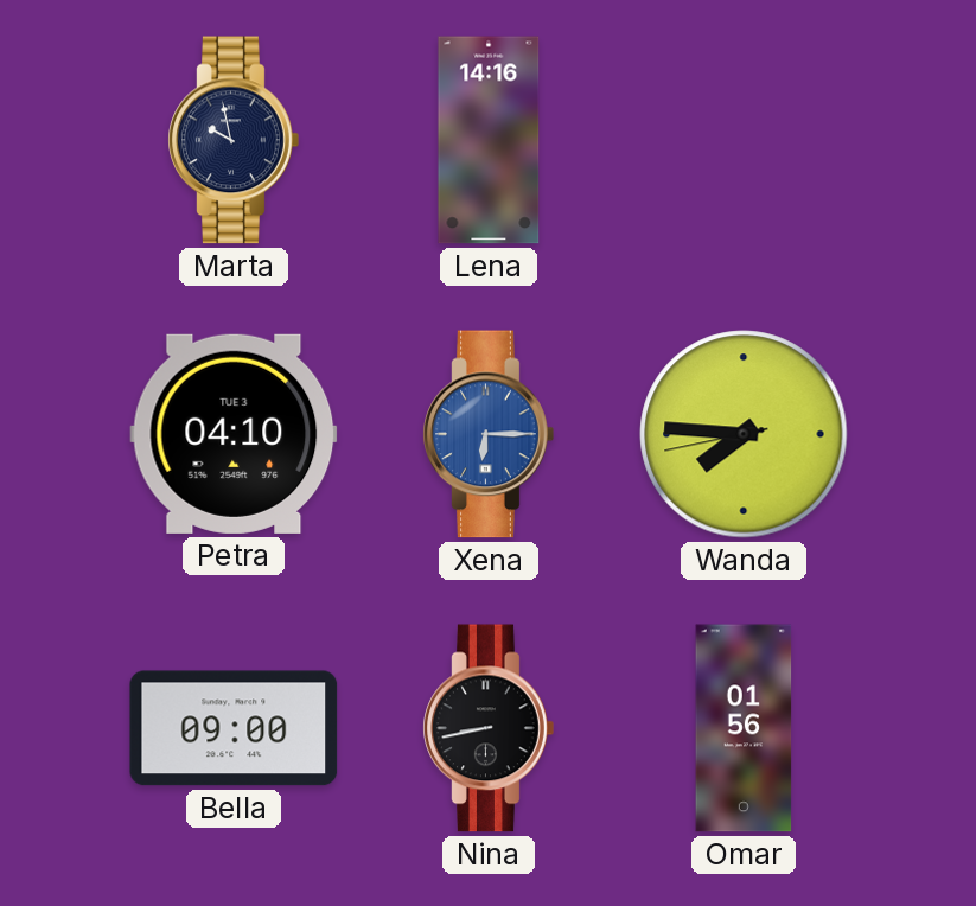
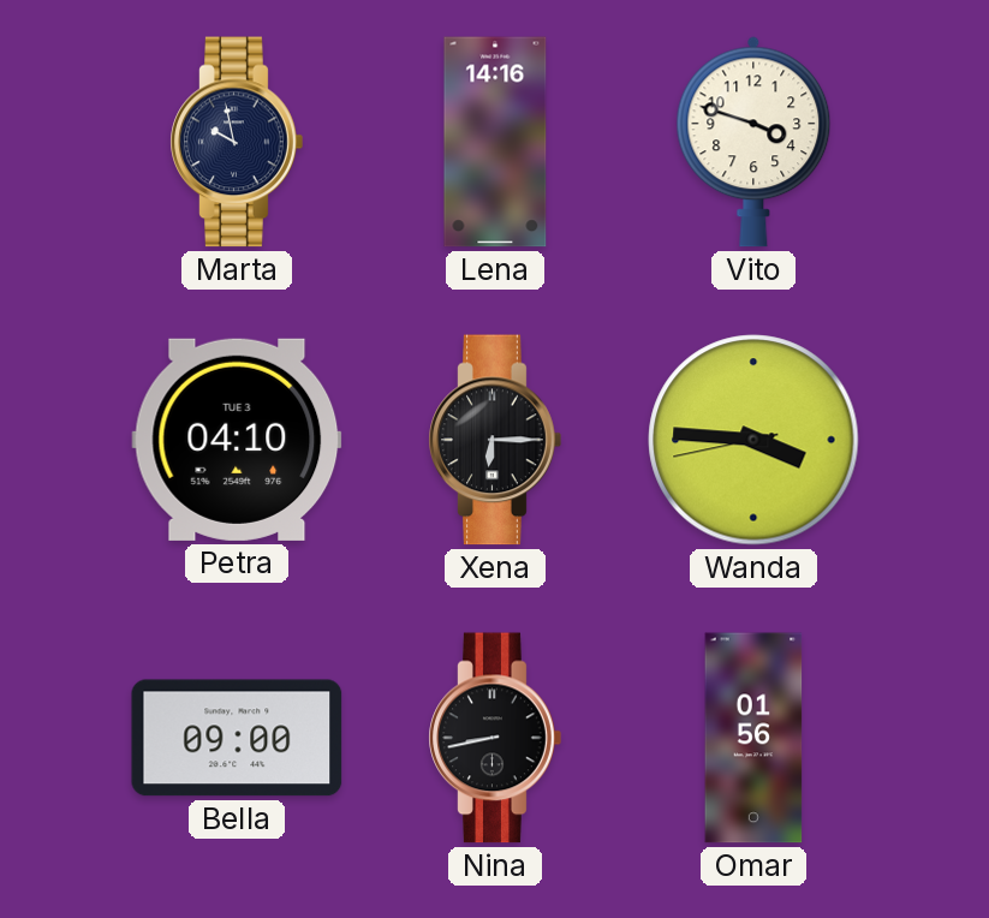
Vito: none -> 3:48
Xena dial: blue -> black
Wanda: 7:45 -> 3:45
